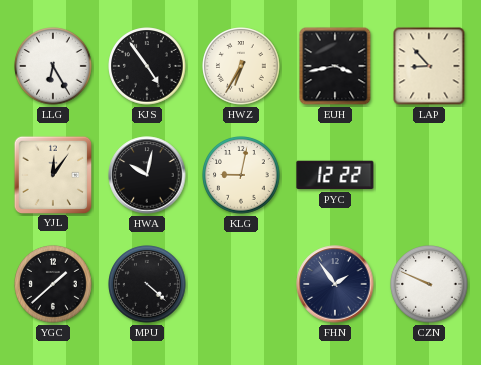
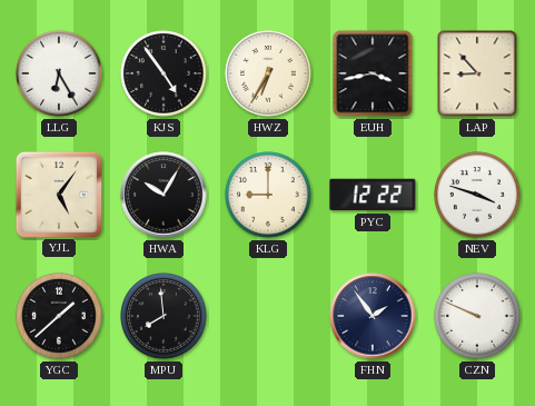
YJL: 12:06 -> 5:06
HWA: 10:02 -> 10:05
KLG: 9:02 -> 9:00
NEV: none -> 3:48
MPU: 4:22 -> 7:59
